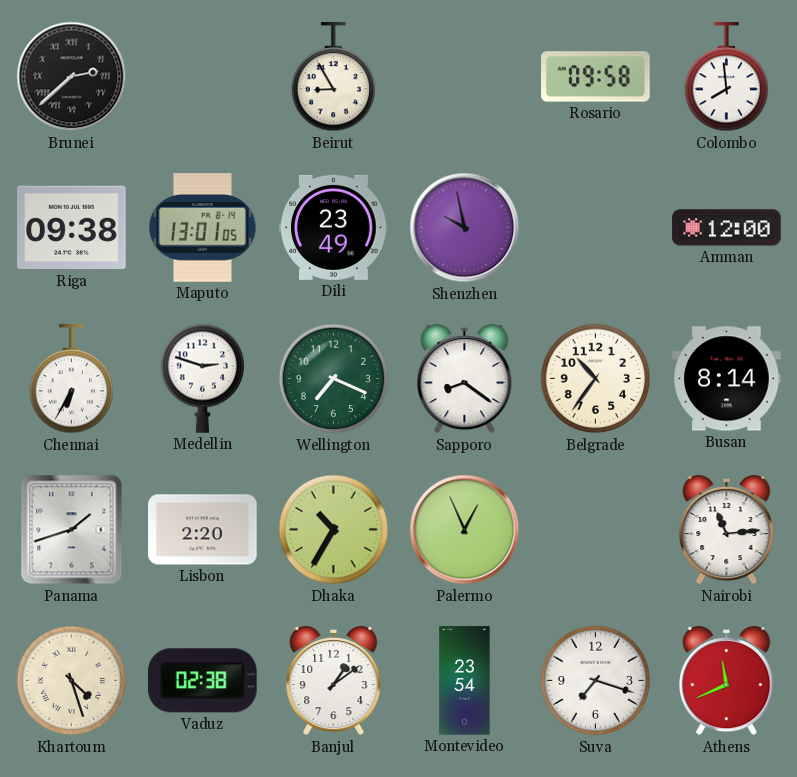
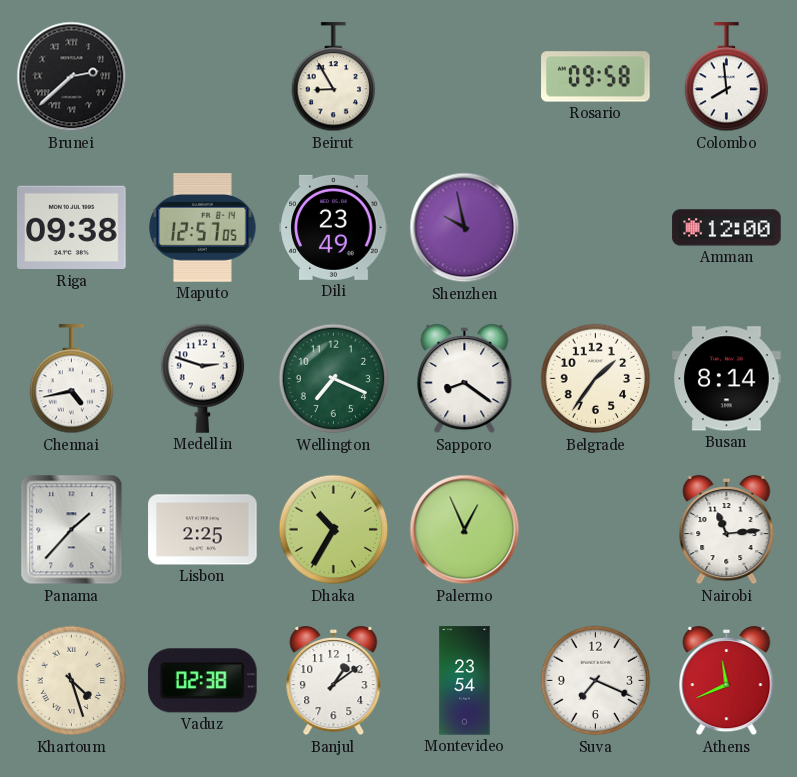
Maputo: 13:01 -> 12:57
Chennai: 6:35 -> 4:43
Belgrade: 10:36 -> 1:36
Panama: 1:42 -> 1:37
Lisbon: 2:20 -> 2:25
Suva: 7:18 -> 7:19
